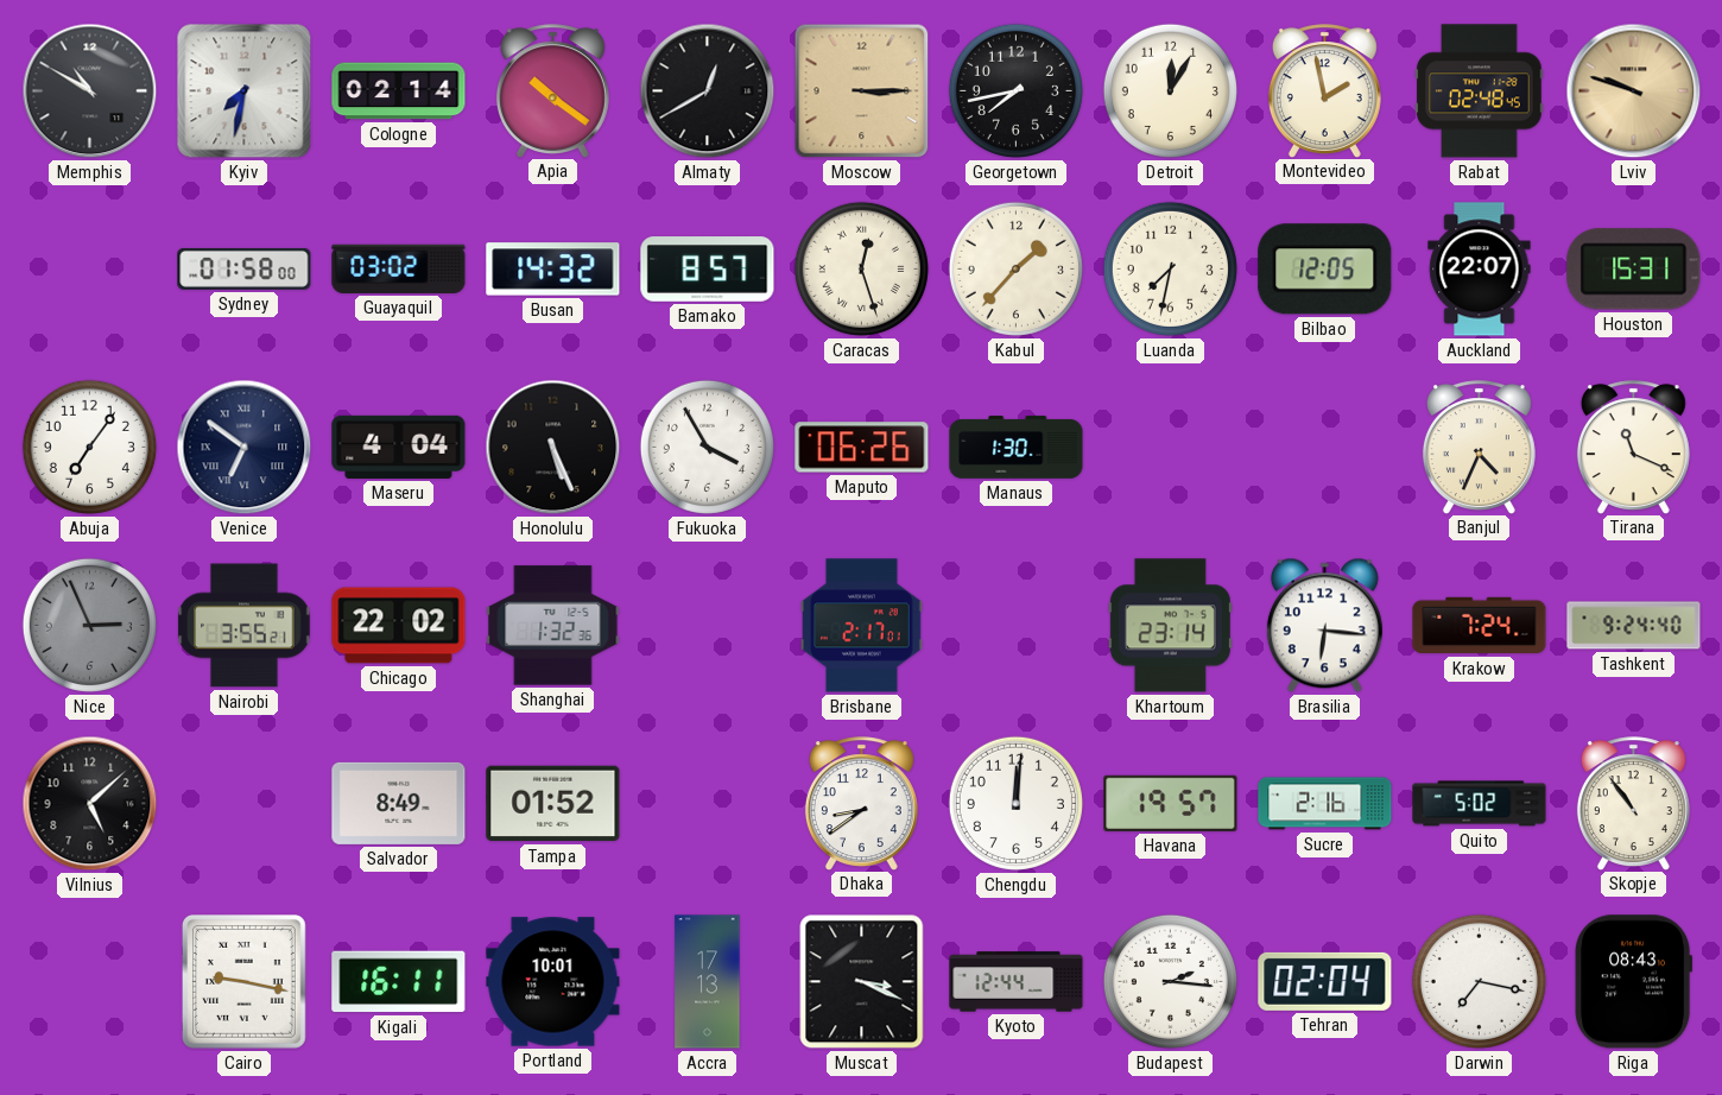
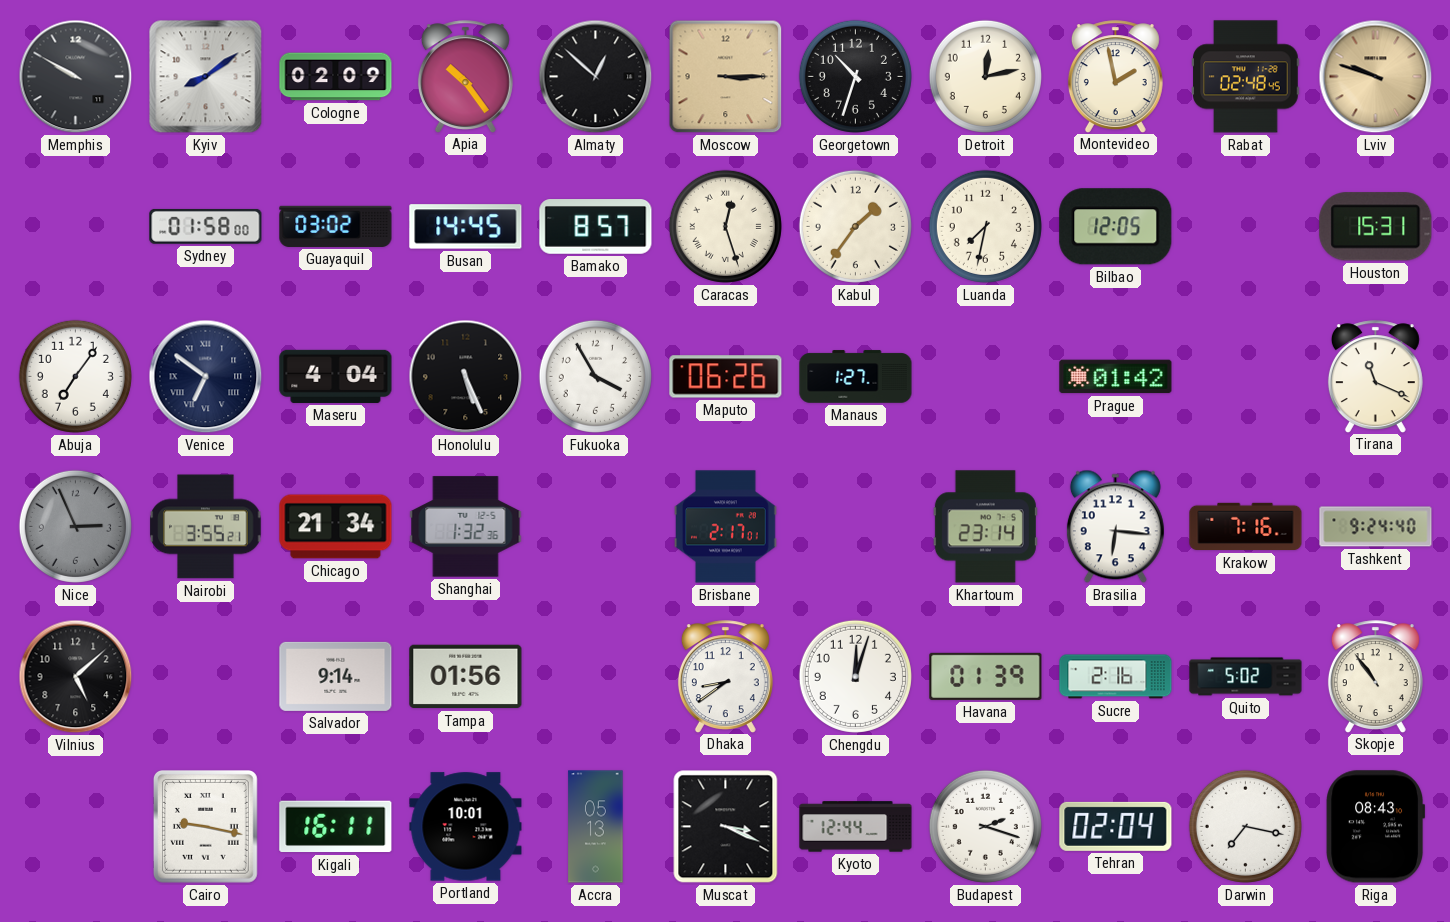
Memphis: 10:50 -> 9:50
Kyiv: 7:32 -> 8:09
Cologne: 02:14 -> 02:09
Apia: 10:21 -> 10:24
Almaty: 12:40 -> 12:52
Georgetown: 7:43 -> 10:33
Detroit: 12:05 -> 12:13
Busan: 14:32 -> 14:45
Kabul: 1:37 -> 1:36
Auckland: 22:07 -> none
Manaus: 1:30 -> 1:27
Prague: none -> 01:42
Banjul: 4:34 -> none
Chicago: 22:02 -> 21:34
Krakow: 7:24 -> 7:16
Salvador: 8:49 -> 9:14
Tampa: 01:52 -> 01:56
Chengdu: 12:01 -> 12:03
Havana: 19:57 -> 01:39
Accra: 17:13 -> 05:13
Budapest: 2:16 -> 2:18
